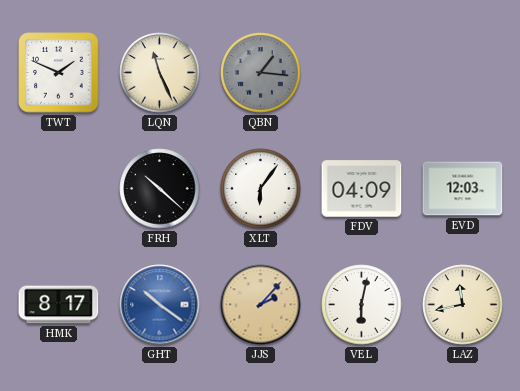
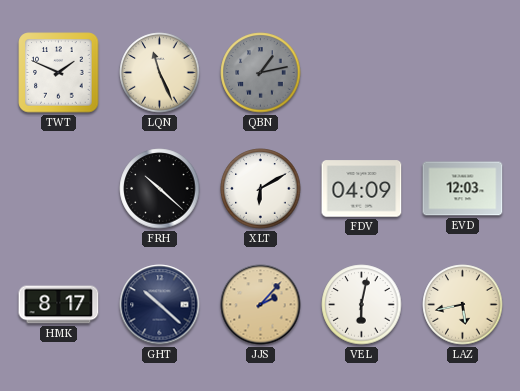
QBN: 1:16 -> 1:13
XLT: 6:06 -> 6:10
GHT: 10:21 -> 10:22
GHT dial: blue -> navy
LAZ: 11:43 -> 5:43
